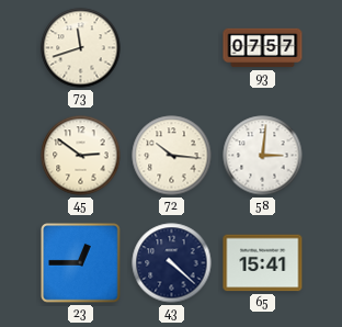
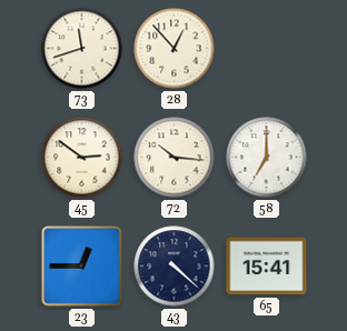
28: none -> 12:53
93: 07:57 -> none
58: 3:01 -> 7:00
